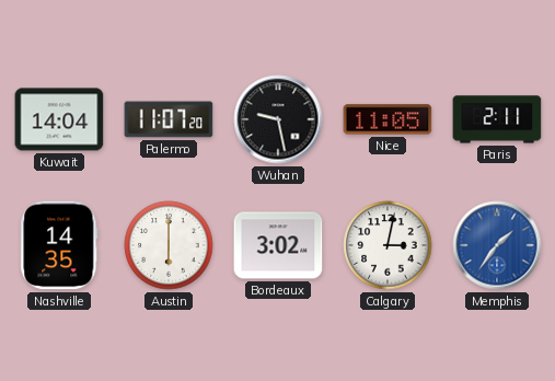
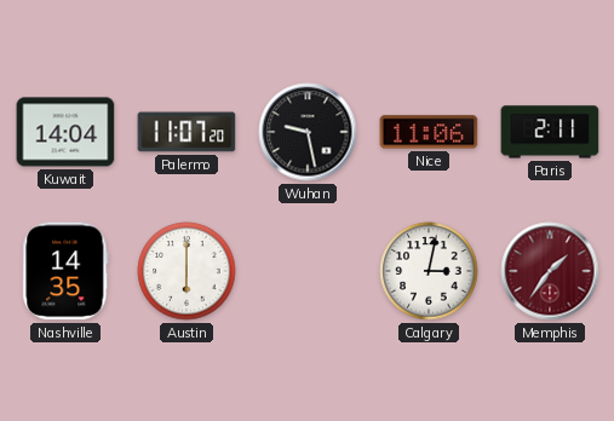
Nice: 11:05 -> 11:06
Bordeaux: 3:02 -> none
Memphis dial: blue -> burgundy
